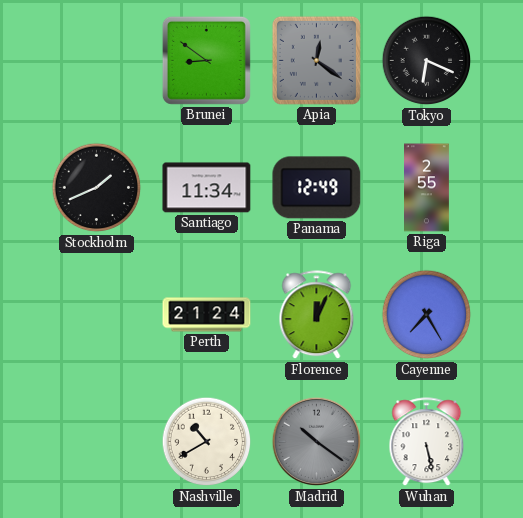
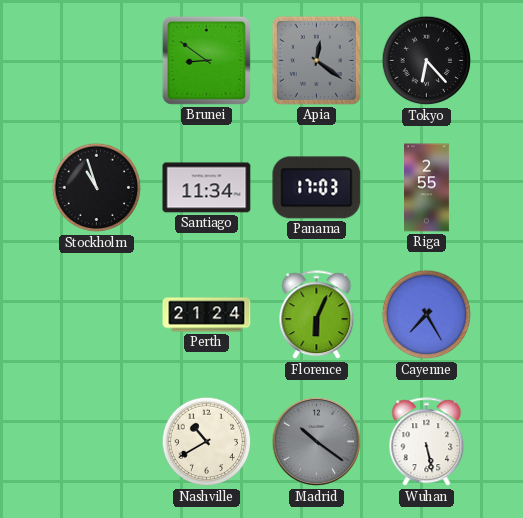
Tokyo: 6:19 -> 6:23
Stockholm: 1:41 -> 10:57
Panama: 12:49 -> 17:03
Florence: 12:04 -> 6:04
